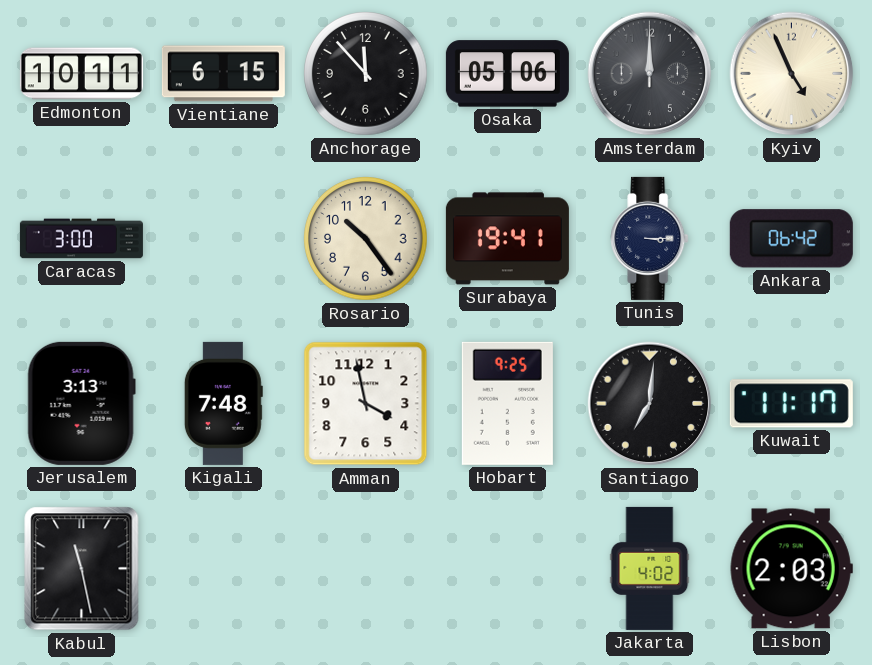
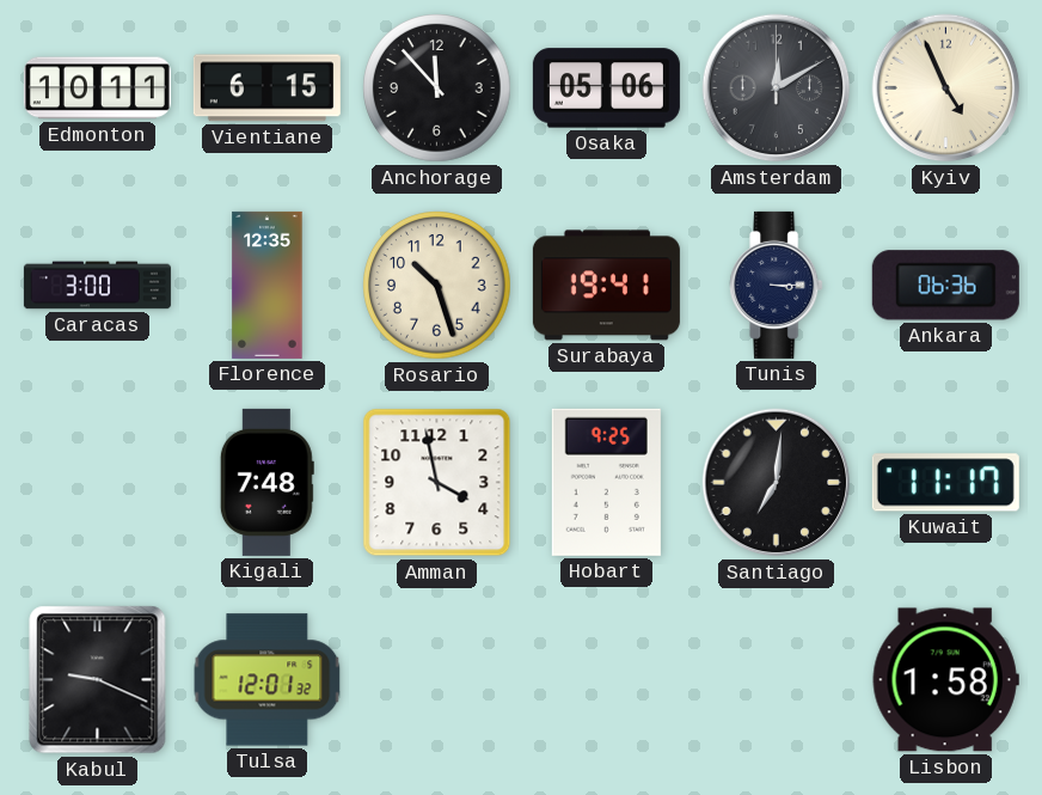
Amsterdam: 12:00 -> 12:10
Florence: none -> 12:35
Rosario: 10:24 -> 10:27
Ankara: 06:42 -> 06:36
Jerusalem: 3:13 -> none
Kabul: 11:28 -> 9:19
Tulsa: none -> 12:01
Jakarta: 4:02 -> none
Lisbon: 2:03 -> 1:58
